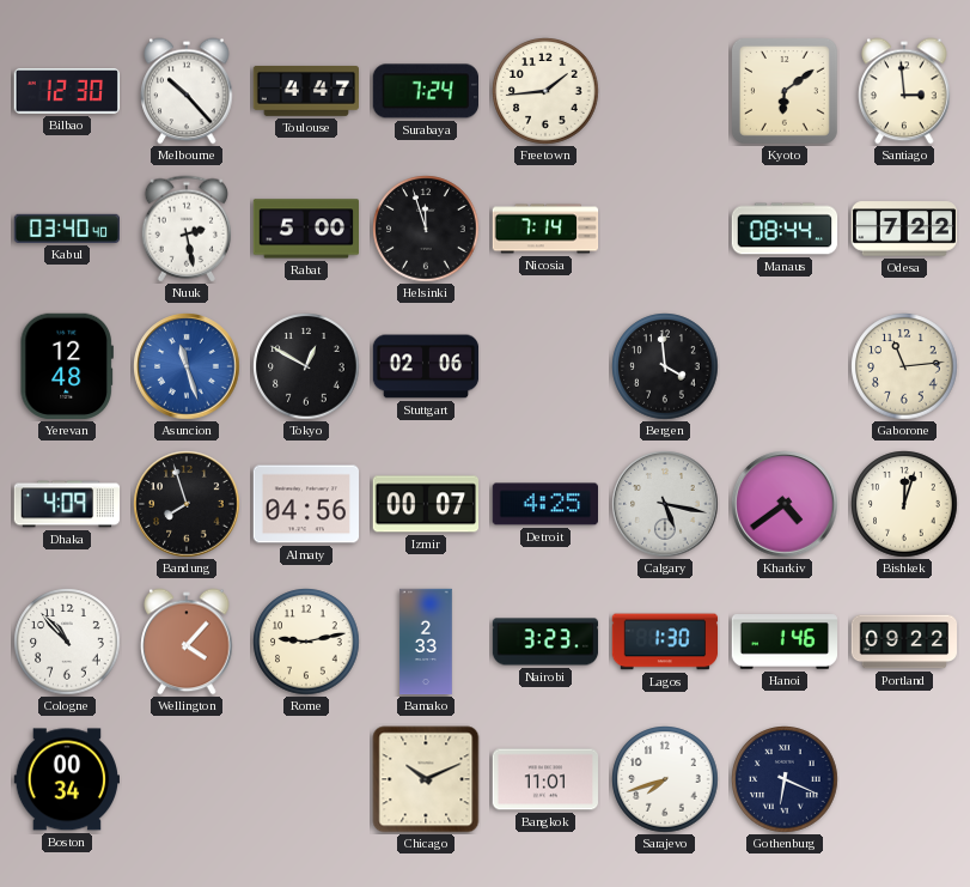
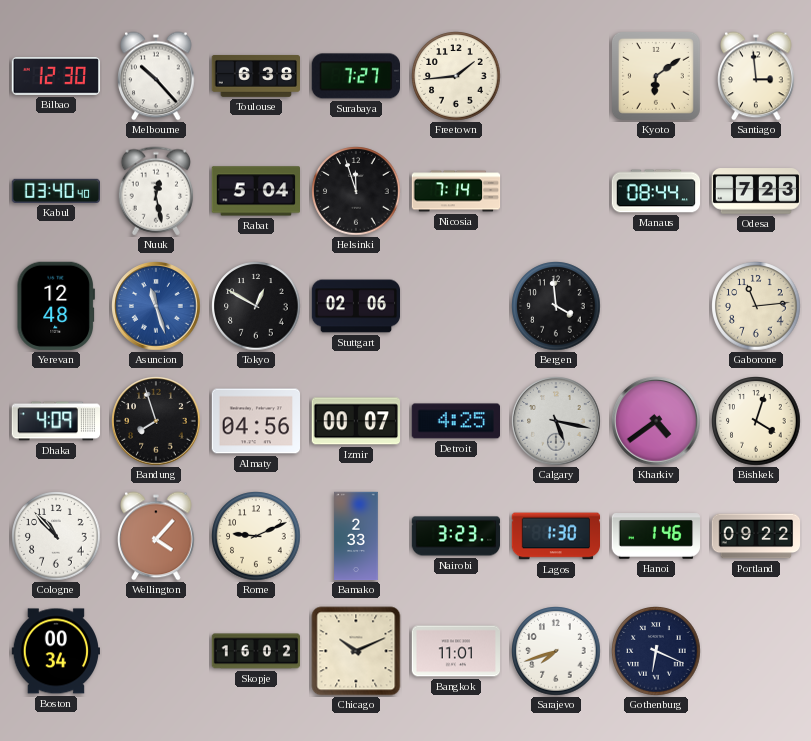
Toulouse: 4:47 -> 6:38
Surabaya: 7:24 -> 7:27
Nuuk: 2:28 -> 12:28
Rabat: 5:00 -> 5:04
Odesa: 7:22 -> 7:23
Bishkek: 12:03 -> 4:03
Rome: 9:13 -> 9:11
Skopje: none -> 16:02
